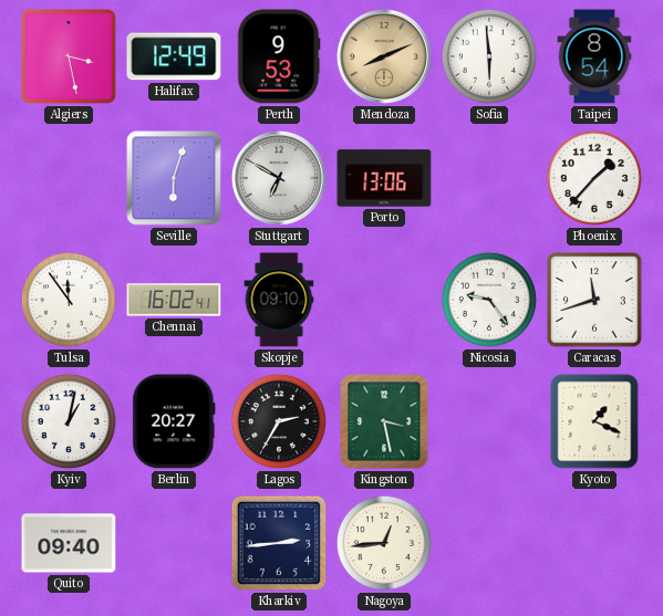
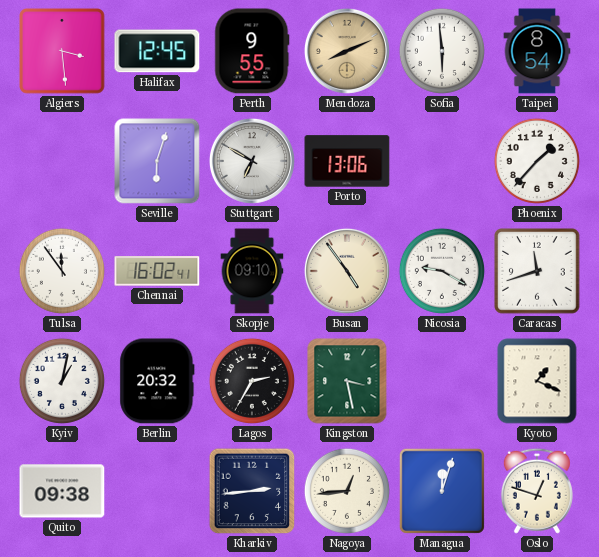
Algiers: 3:28 -> 3:29
Halifax: 12:49 -> 12:45
Perth: 9:53 -> 9:55
Busan: none -> 4:54
Nicosia: 9:24 -> 9:20
Berlin: 20:27 -> 20:32
Quito: 09:40 -> 09:38
Managua: none -> 12:03
Oslo: none -> 12:48
